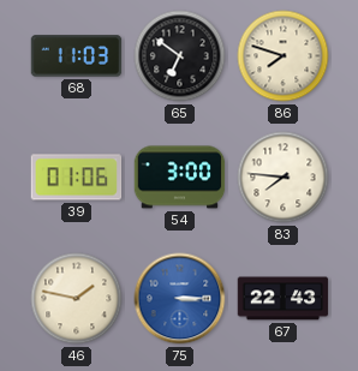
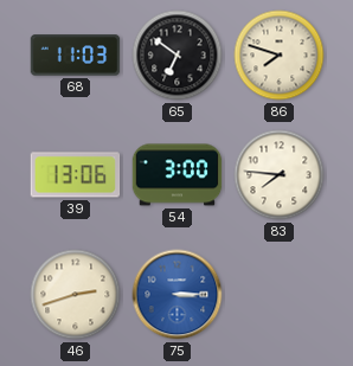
39: 01:06 -> 13:06
46: 1:47 -> 2:42
67: 22:43 -> none
